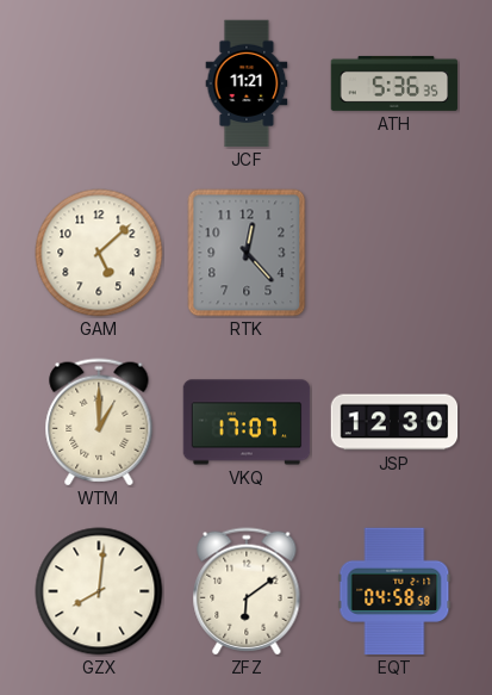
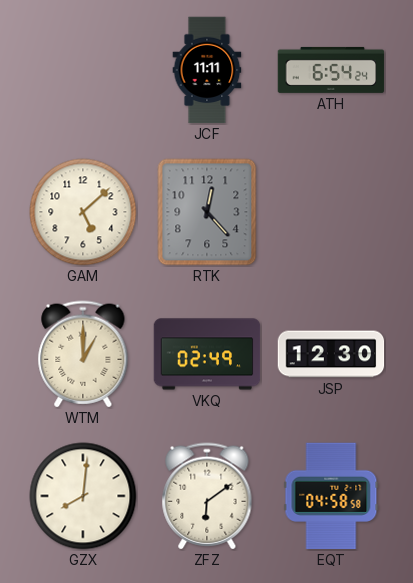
JCF: 11:21 -> 11:11
ATH: 5:36 -> 6:54
VKQ: 17:07 -> 02:49
